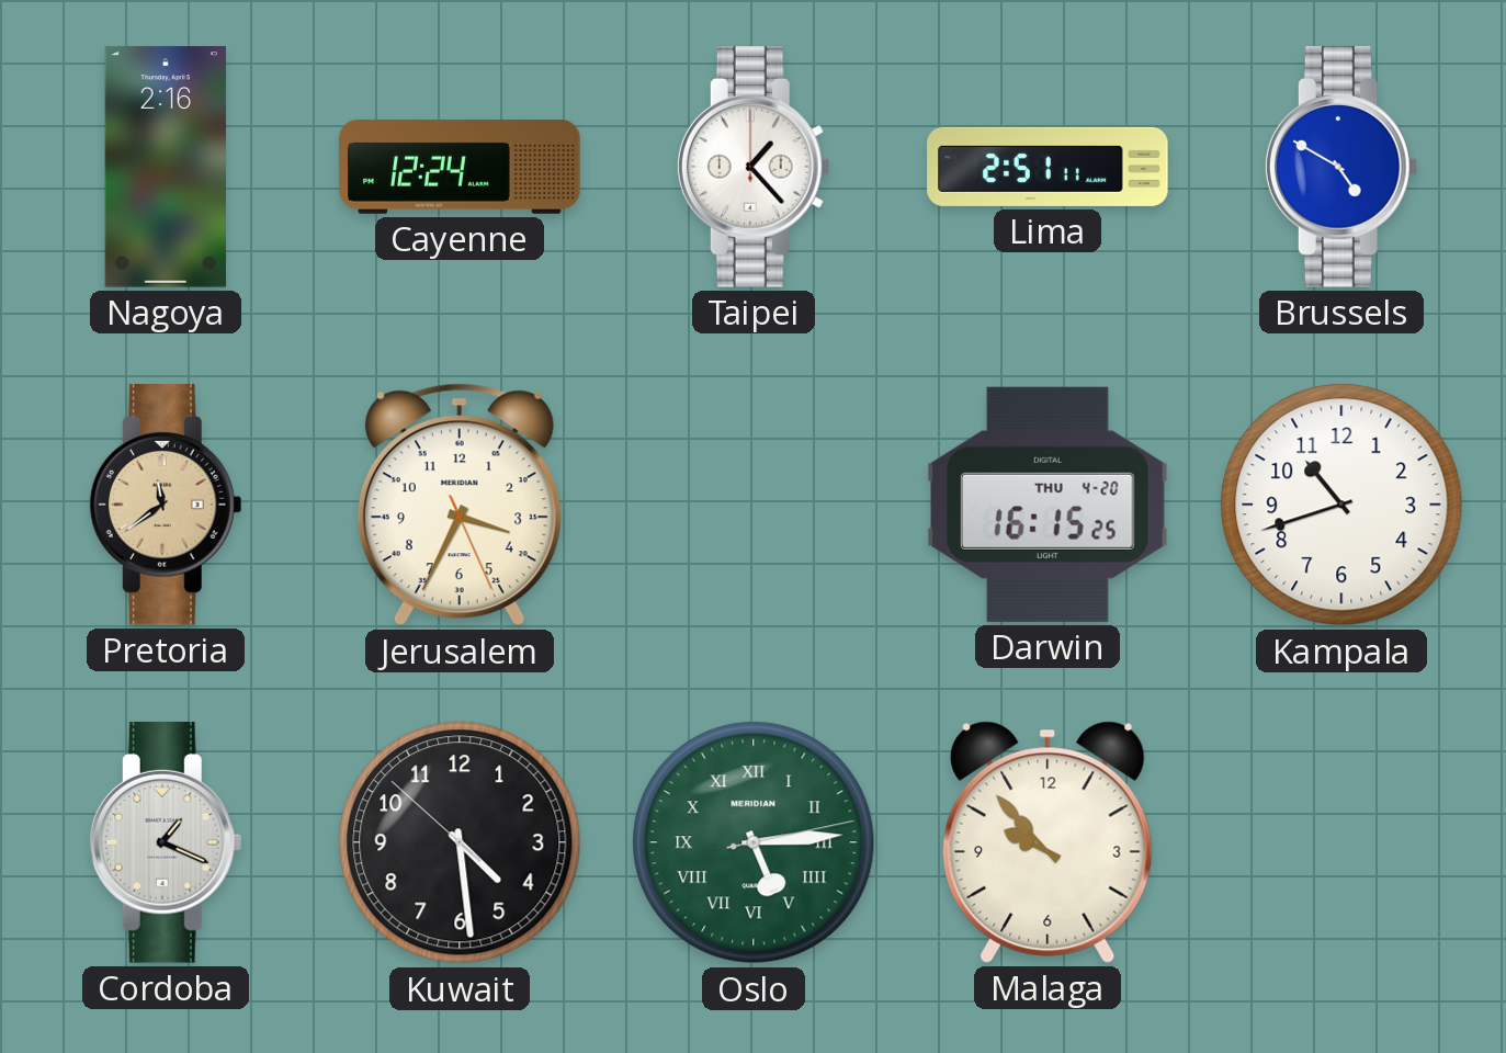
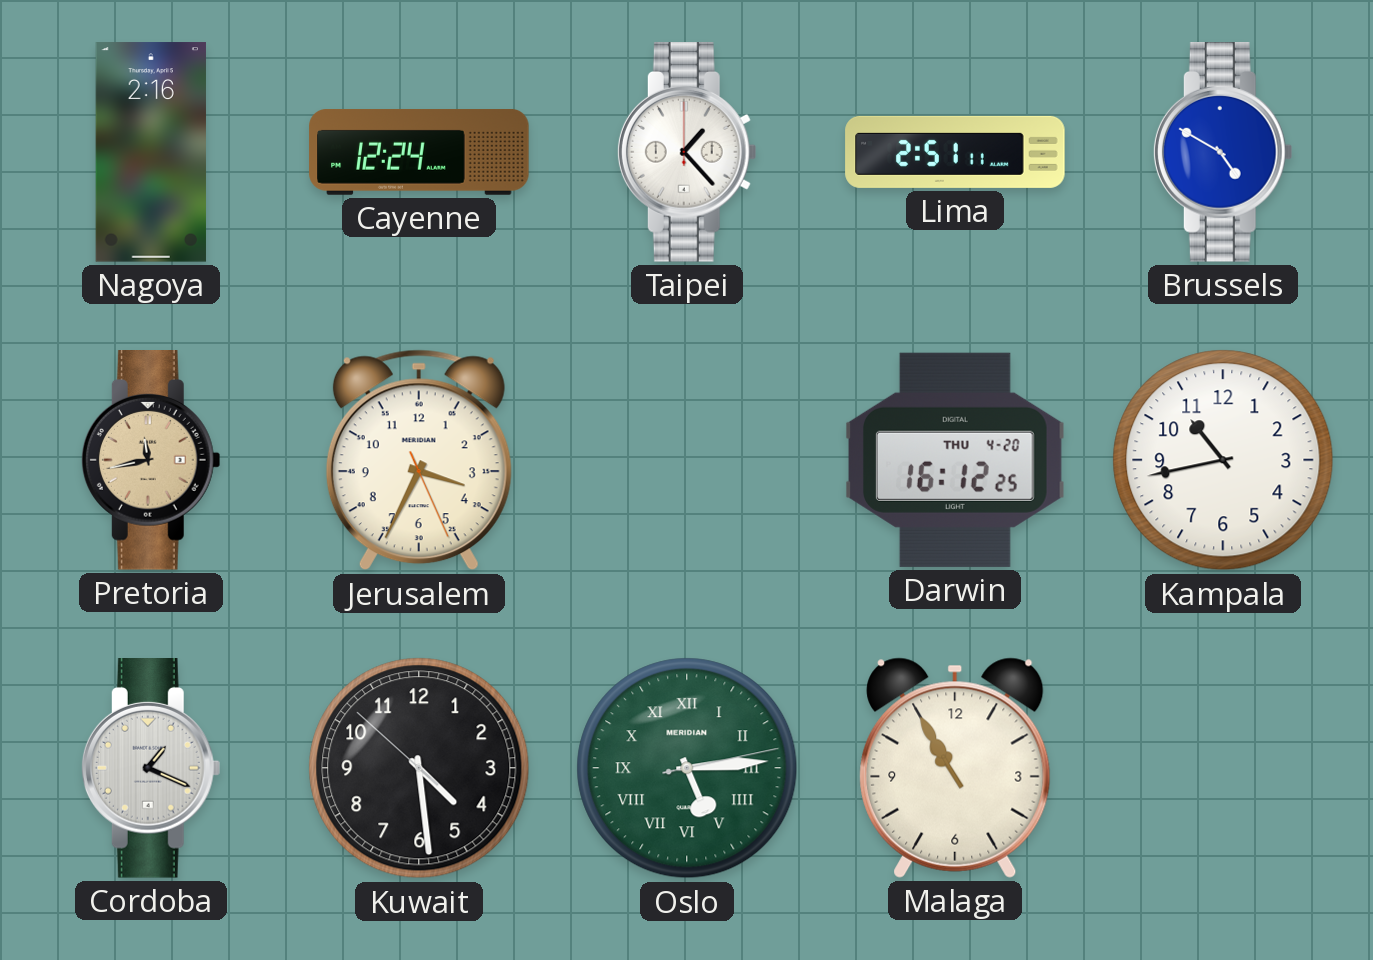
Pretoria: 11:39 -> 11:43
Darwin: 16:15 -> 16:12
Kampala: 10:42 -> 10:43
Malaga: 9:53 -> 10:55
